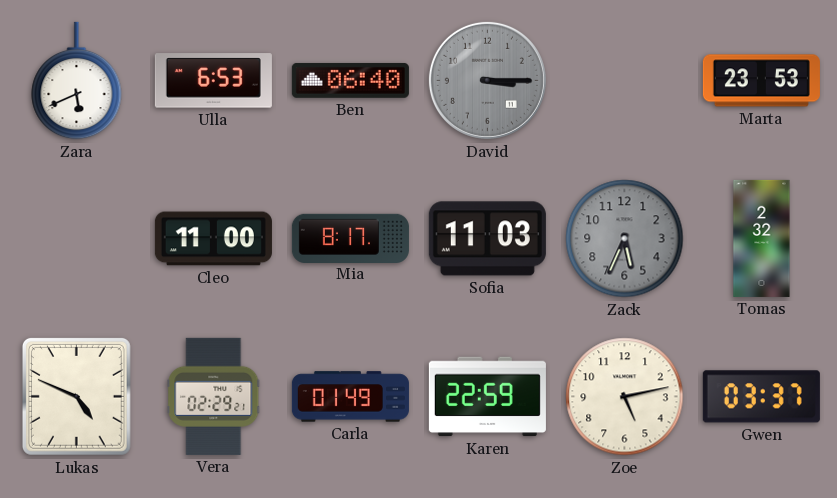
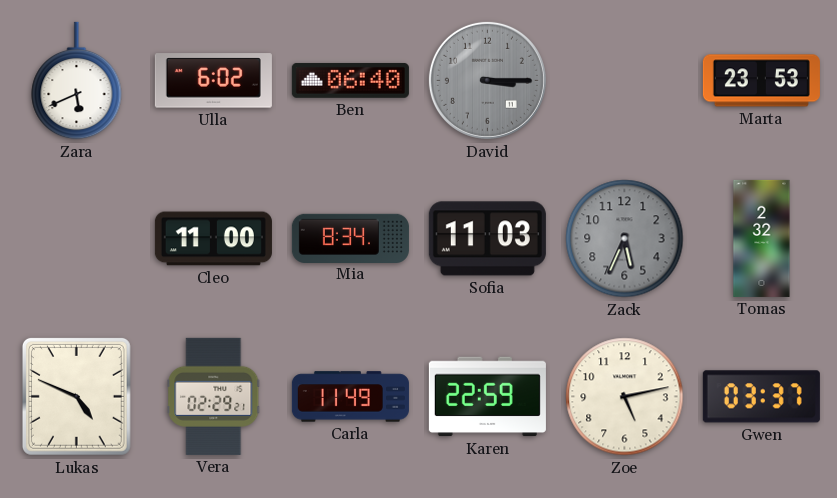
Ulla: 6:53 -> 6:02
Mia: 8:17 -> 8:34
Carla: 01:49 -> 11:49
